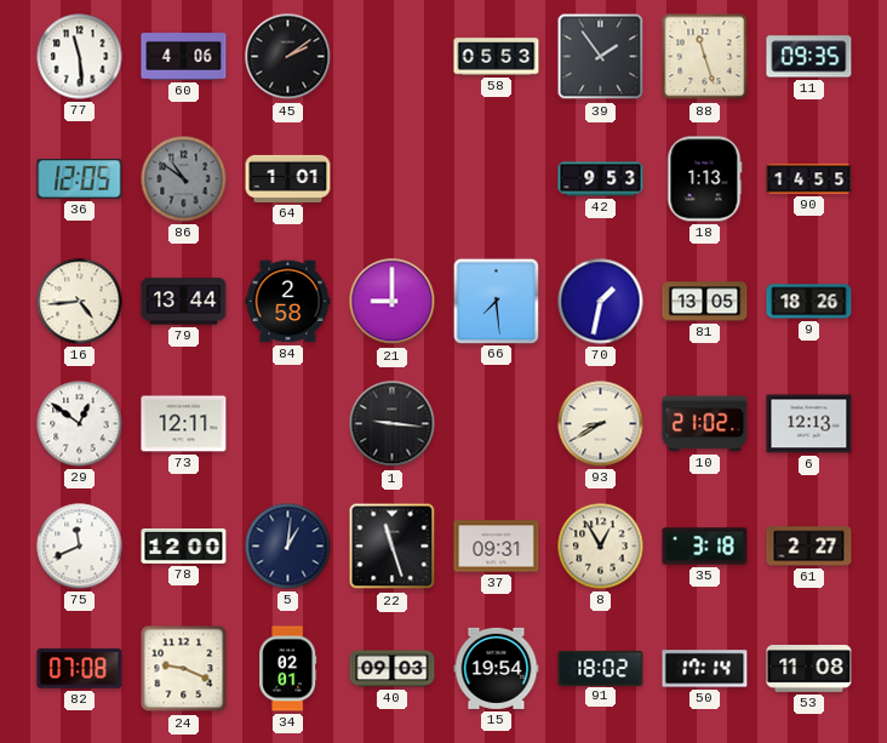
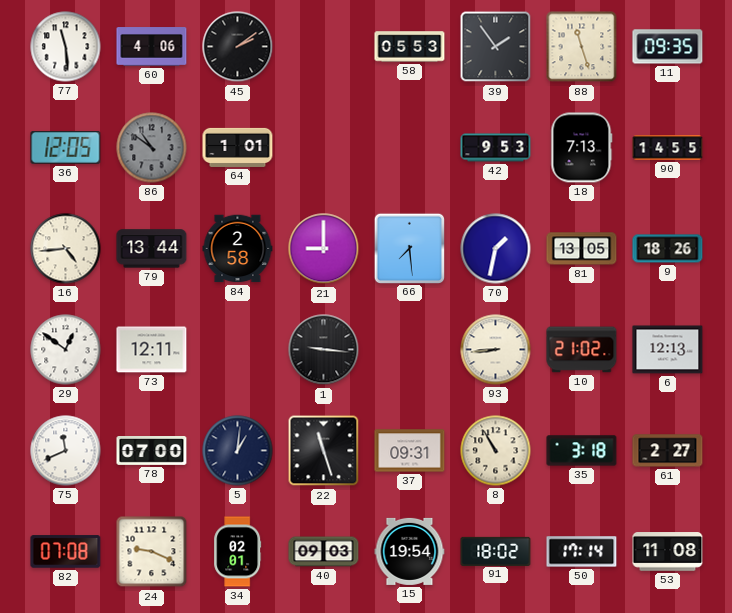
18: 1:13 -> 7:13
93: 8:40 -> 8:44
78: 12:00 -> 07:00
8: 12:55 -> 10:55
